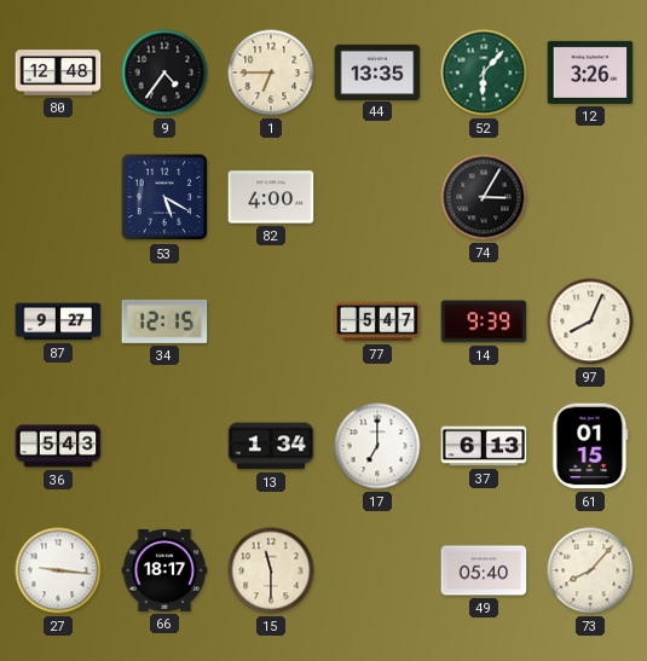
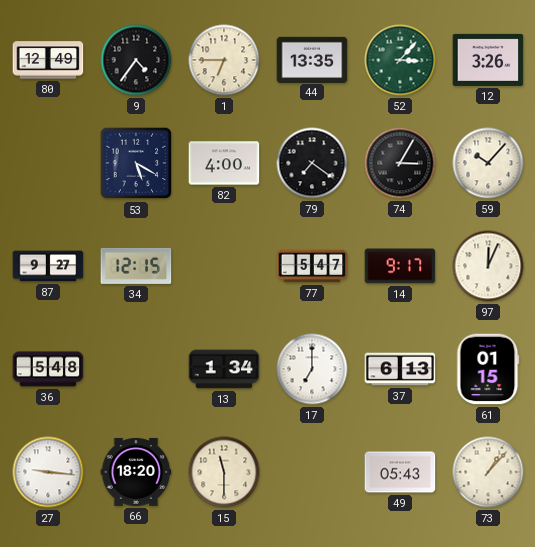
80: 12:48 -> 12:49
52: 6:07 -> 3:07
79: none -> 7:21
59: none -> 10:07
14: 9:39 -> 9:17
97: 8:04 -> 12:04
36: 5:43 -> 5:48
66: 18:17 -> 18:20
49: 05:40 -> 05:43
73: 8:07 -> 1:07
